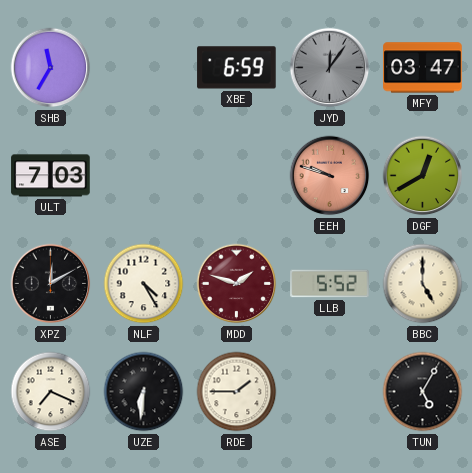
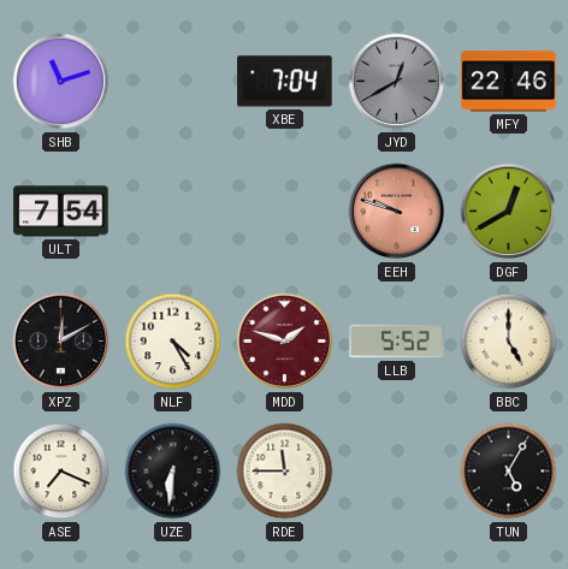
SHB: 11:35 -> 11:12
XBE: 6:59 -> 7:04
JYD: 12:06 -> 12:40
MFY: 03:47 -> 22:46
ULT: 7:03 -> 7:54
RDE: 1:45 -> 11:45
